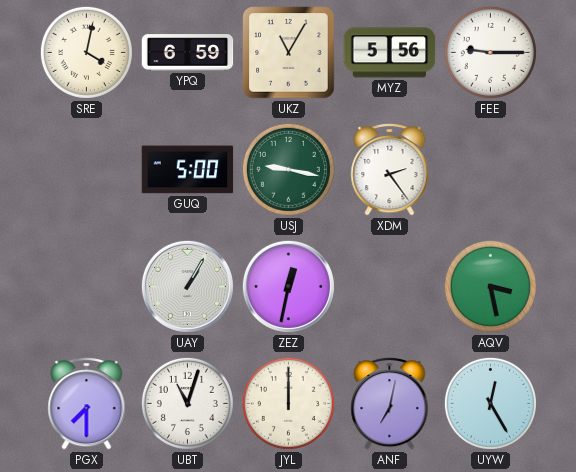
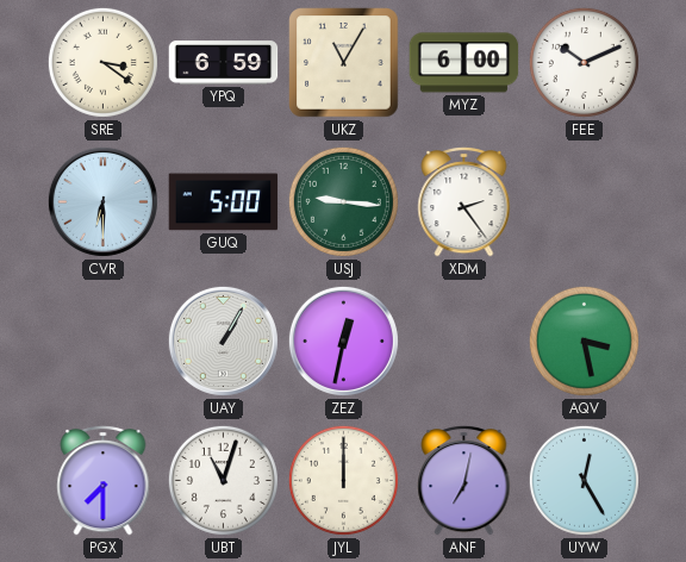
SRE: 4:02 -> 3:21
MYZ: 5:56 -> 6:00
FEE: 9:15 -> 10:11
CVR: none -> 6:30
USJ: 9:17 -> 9:16
